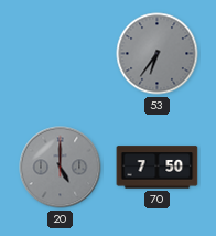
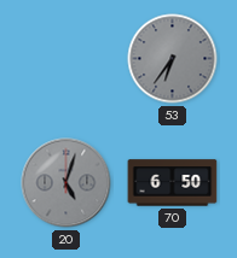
20: 5:00 -> 5:03
70: 7:50 -> 6:50
